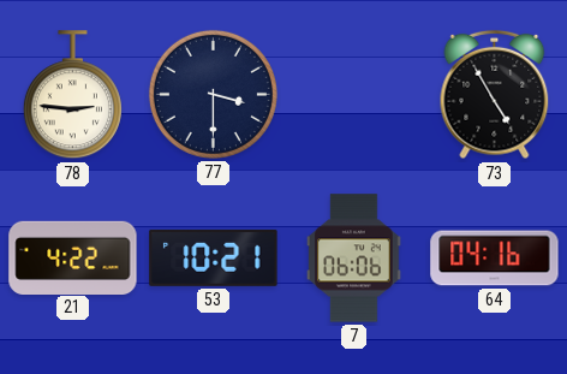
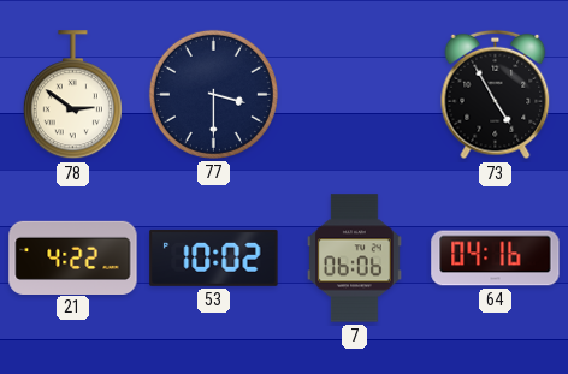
78: 2:46 -> 2:51
53: 10:21 -> 10:02
